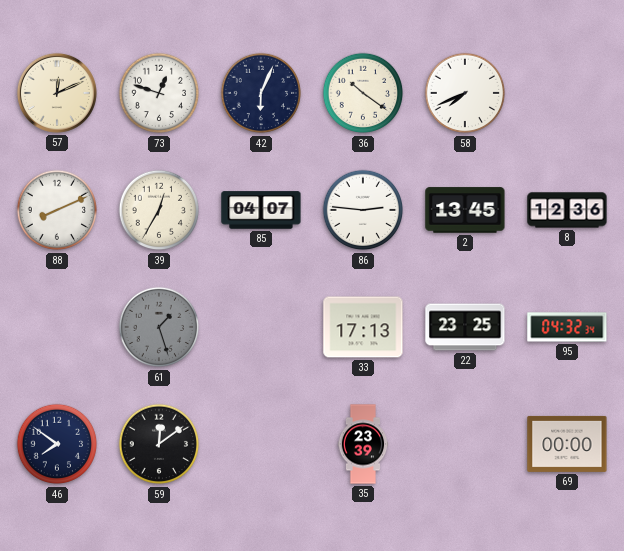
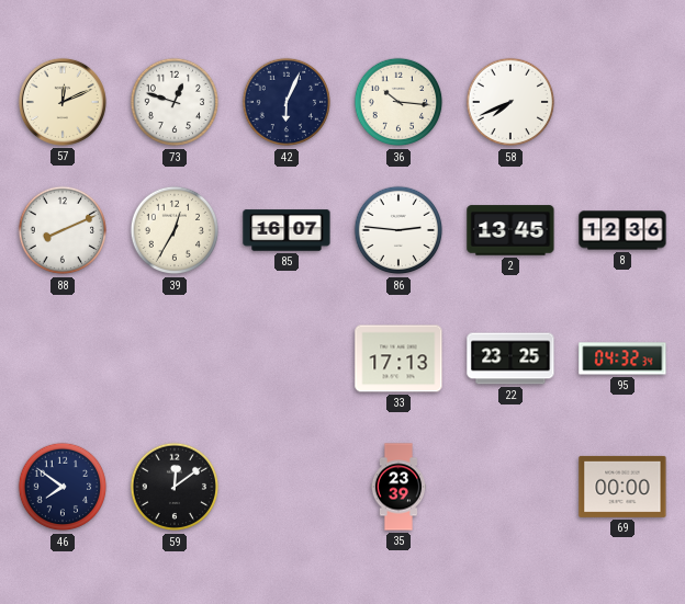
36: 10:21 -> 10:16
85: 04:07 -> 16:07
61: 1:27 -> none
